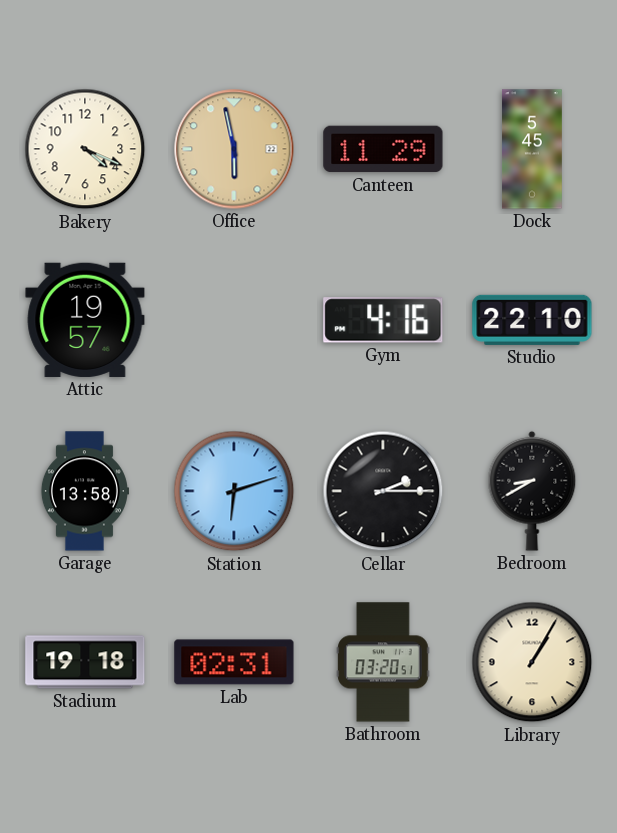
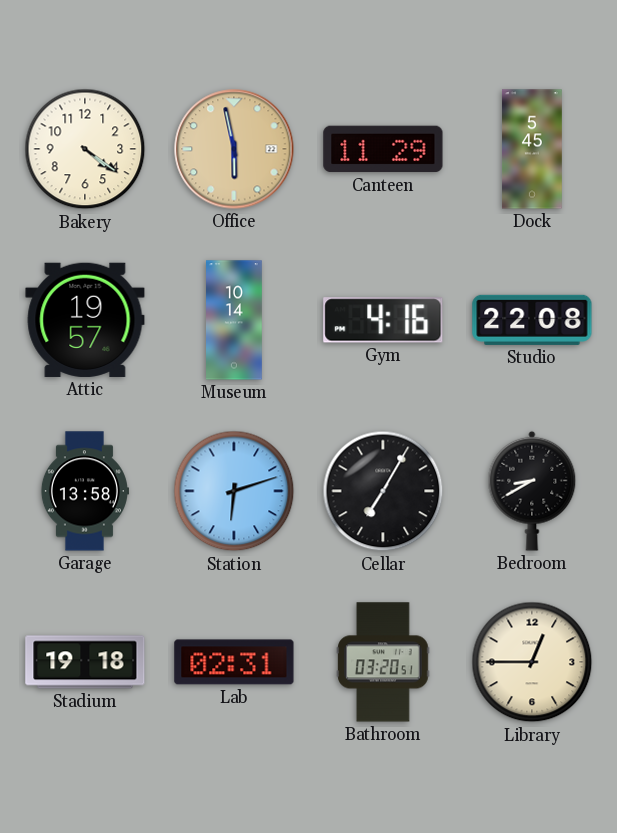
Bakery: 4:19 -> 4:21
Museum: none -> 10:14
Studio: 22:10 -> 22:08
Cellar: 2:15 -> 7:05
Library: 1:05 -> 12:45
